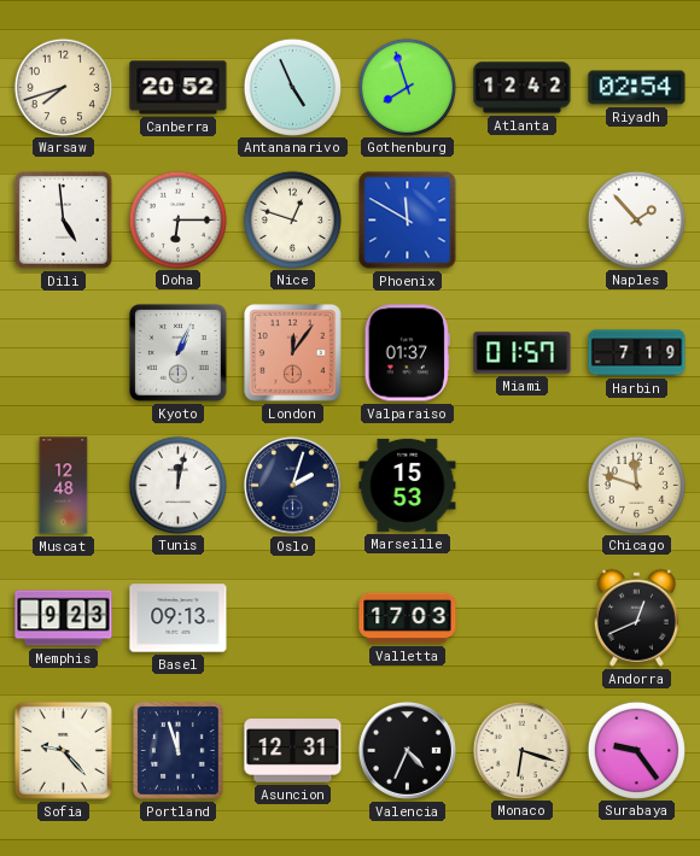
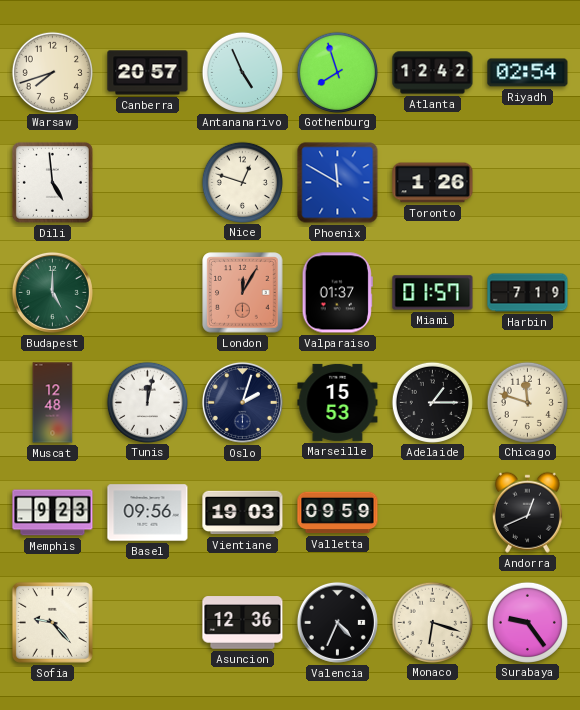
Canberra: 20:52 -> 20:57
Doha: 6:15 -> none
Toronto: none -> 1:26
Naples: 1:53 -> none
Budapest: none -> 5:00
Kyoto: 1:04 -> none
London: 12:06 -> 12:05
Adelaide: none -> 1:15
Basel: 09:13 -> 09:56
Vientiane: none -> 19:03
Valletta: 17:03 -> 09:59
Portland: 11:57 -> none
Asuncion: 12:31 -> 12:36
